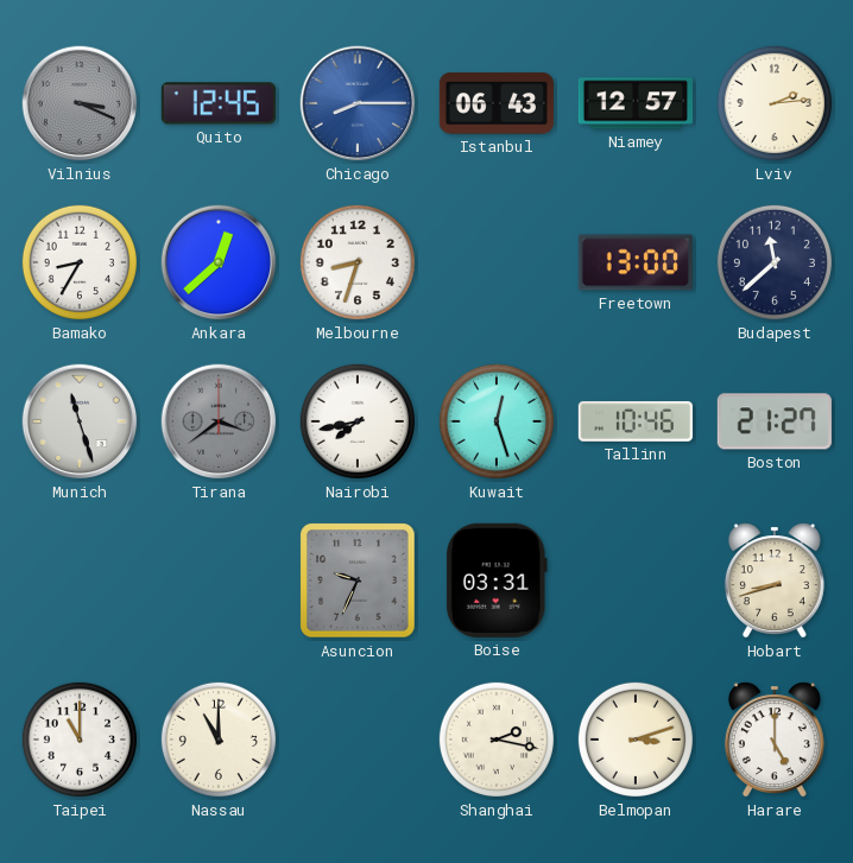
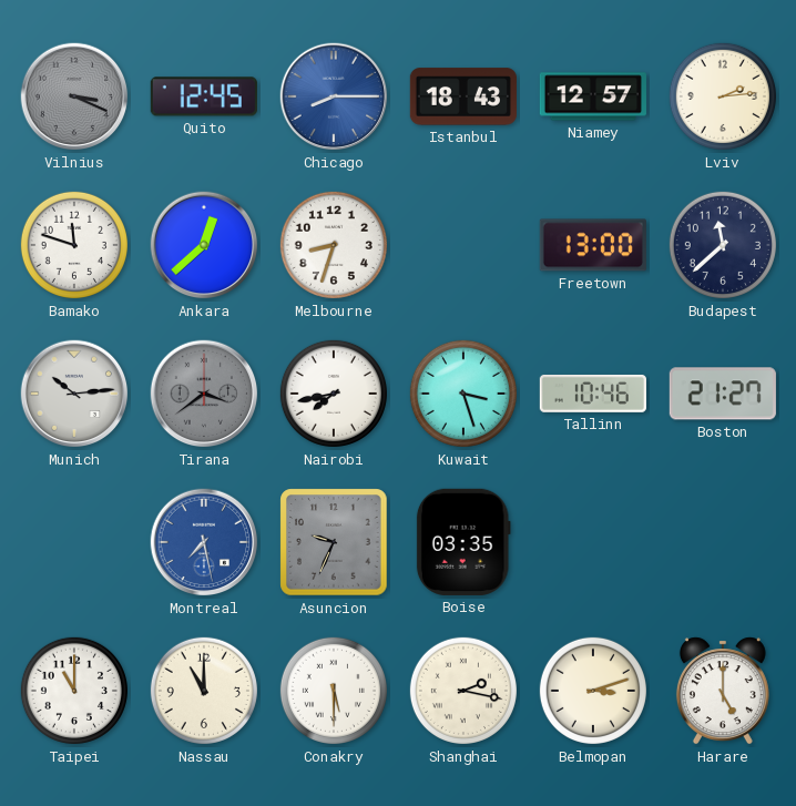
Istanbul: 06:43 -> 18:43
Bamako: 8:35 -> 11:48
Munich: 11:27 -> 10:14
Kuwait: 12:27 -> 3:27
Montreal: none -> 7:28
Boise: 03:31 -> 03:35
Hobart: 8:42 -> none
Conakry: none -> 5:30
